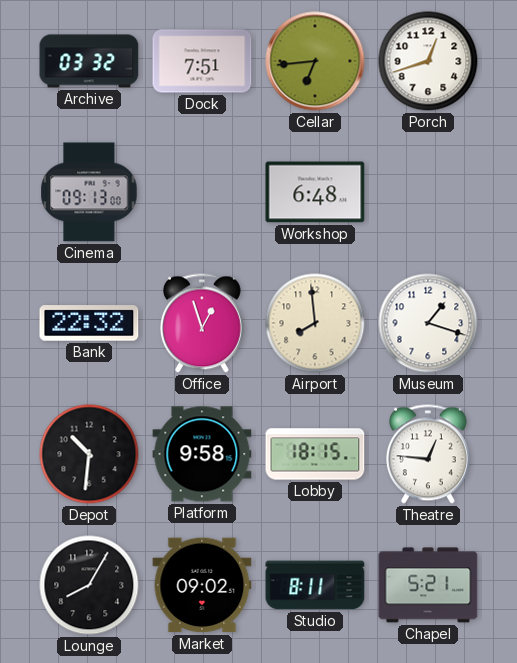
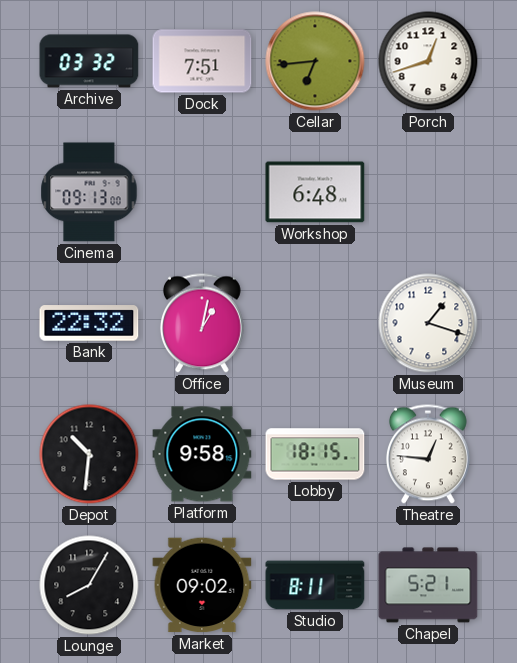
Office: 12:57 -> 1:02
Airport: 7:59 -> none
